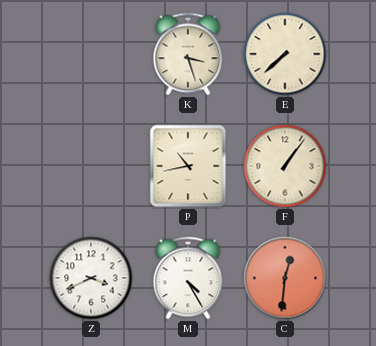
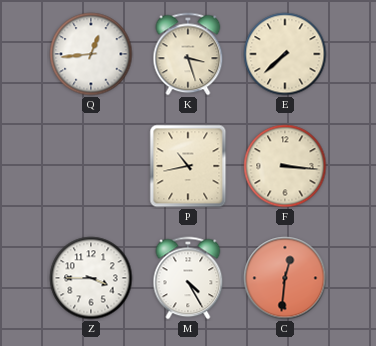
Q: none -> 12:44
F: 1:06 -> 3:16
Z: 3:41 -> 3:45
